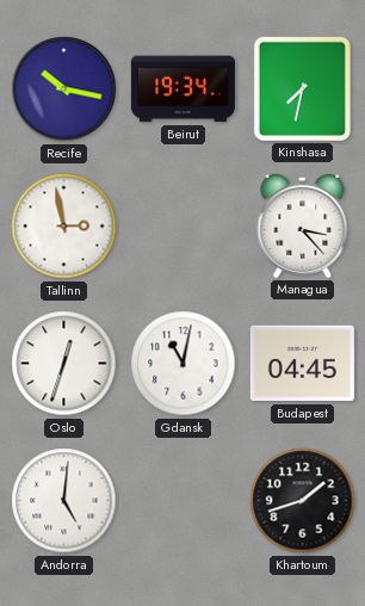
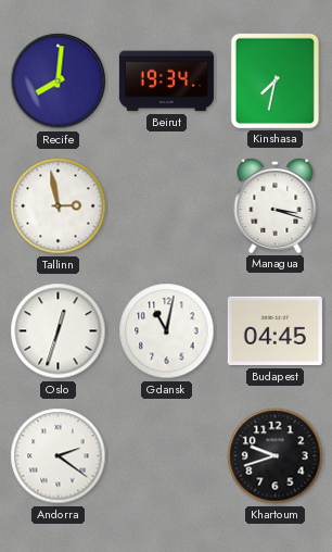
Recife: 10:17 -> 8:01
Managua: 3:23 -> 3:18
Andorra: 5:01 -> 2:21
Khartoum: 1:42 -> 9:42
